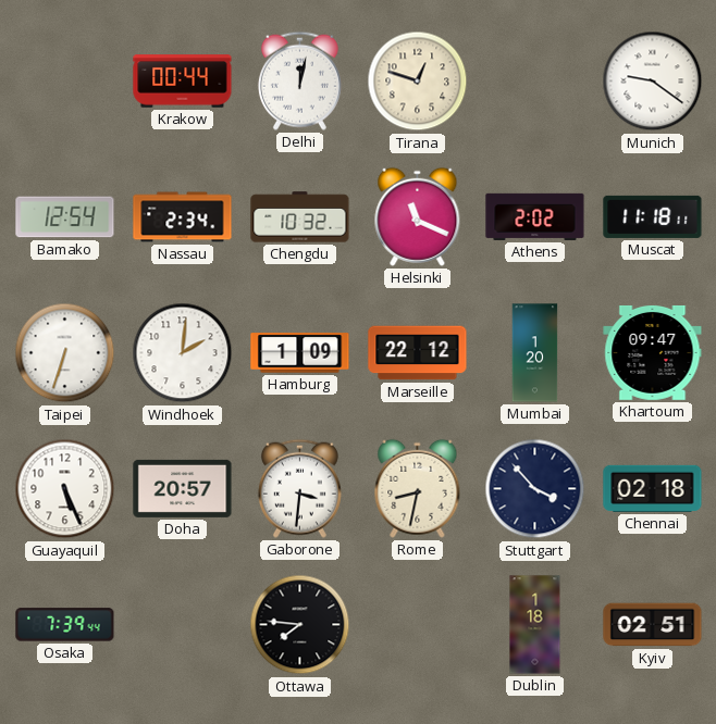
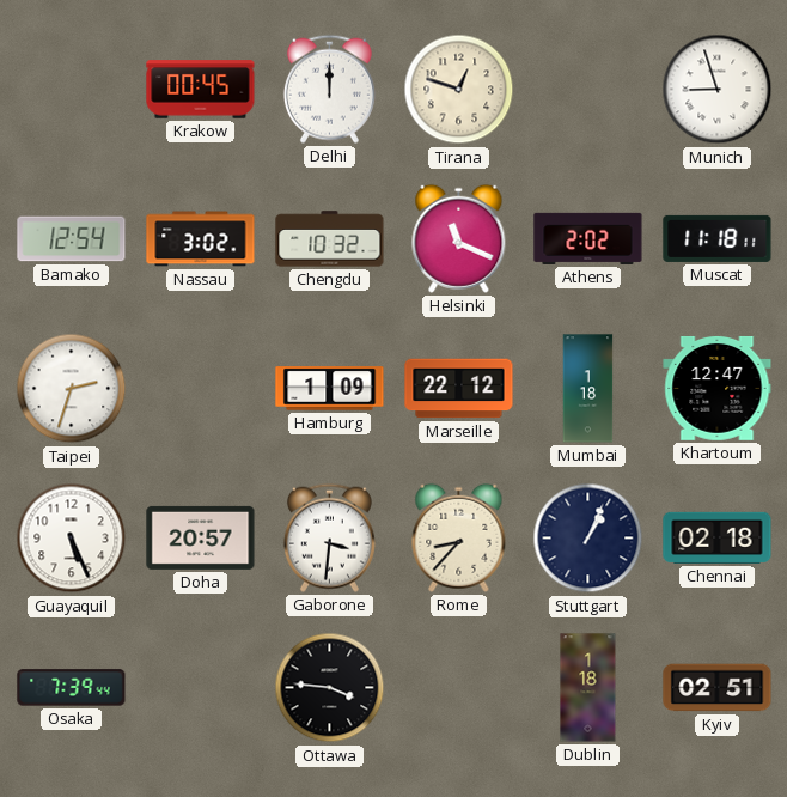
Krakow: 00:44 -> 00:45
Delhi: 12:02 -> 12:00
Munich: 9:21 -> 8:57
Nassau: 2:34 -> 3:02
Taipei: 6:33 -> 2:33
Windhoek: 2:01 -> none
Mumbai: 1:20 -> 1:18
Khartoum: 09:47 -> 12:47
Rome: 8:32 -> 8:37
Stuttgart: 3:53 -> 1:04
Ottawa: 7:46 -> 3:46
